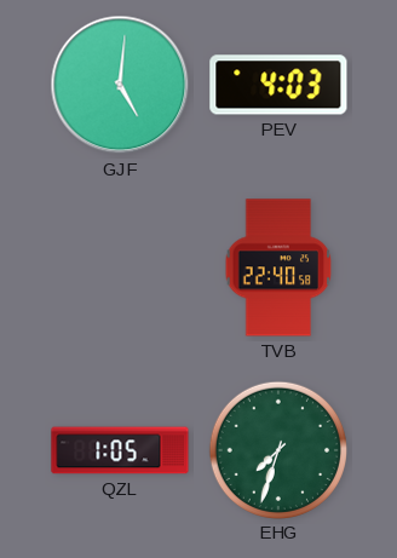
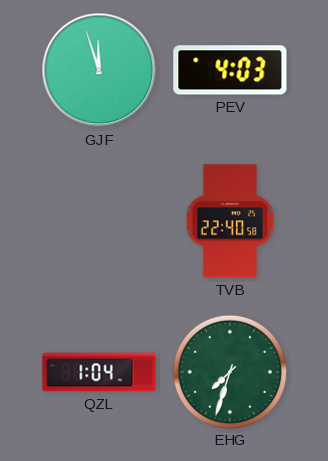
GJF: 5:01 -> 11:57
QZL: 1:05 -> 1:04
